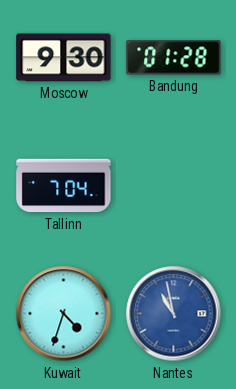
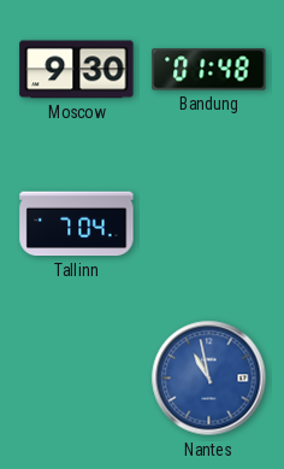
Bandung: 01:28 -> 01:48
Kuwait: 4:33 -> none
